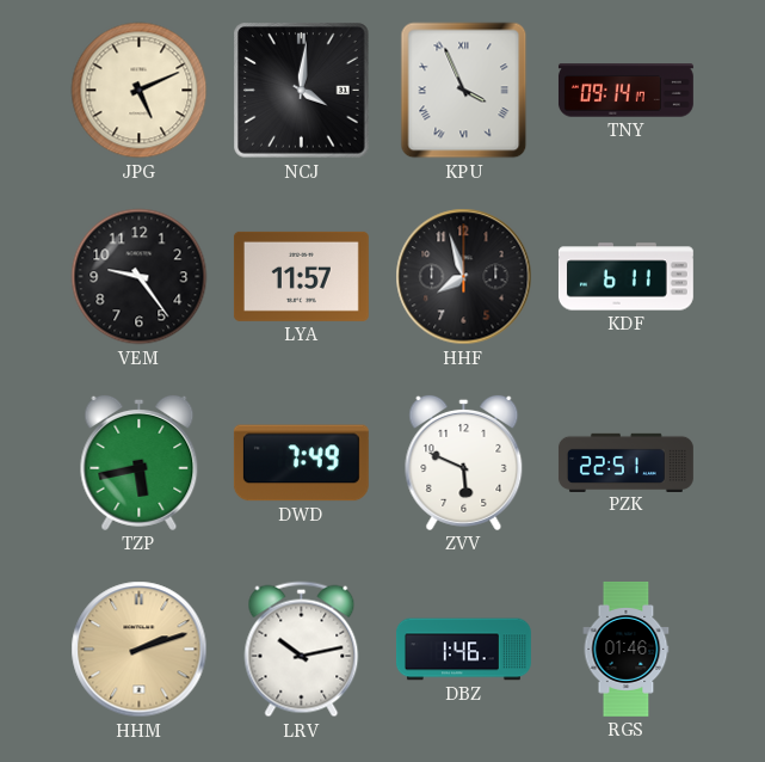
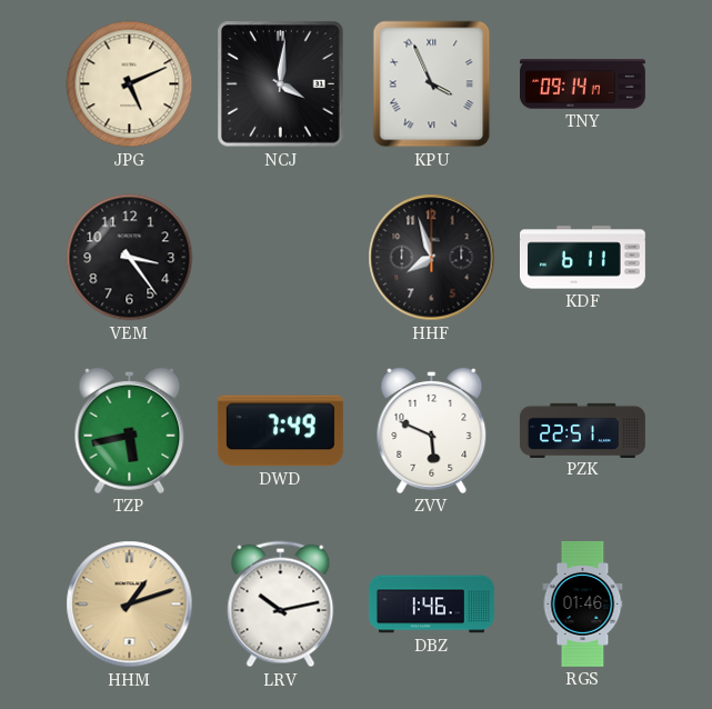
VEM: 9:24 -> 3:24
LYA: 11:57 -> none
HHM: 2:12 -> 1:12
